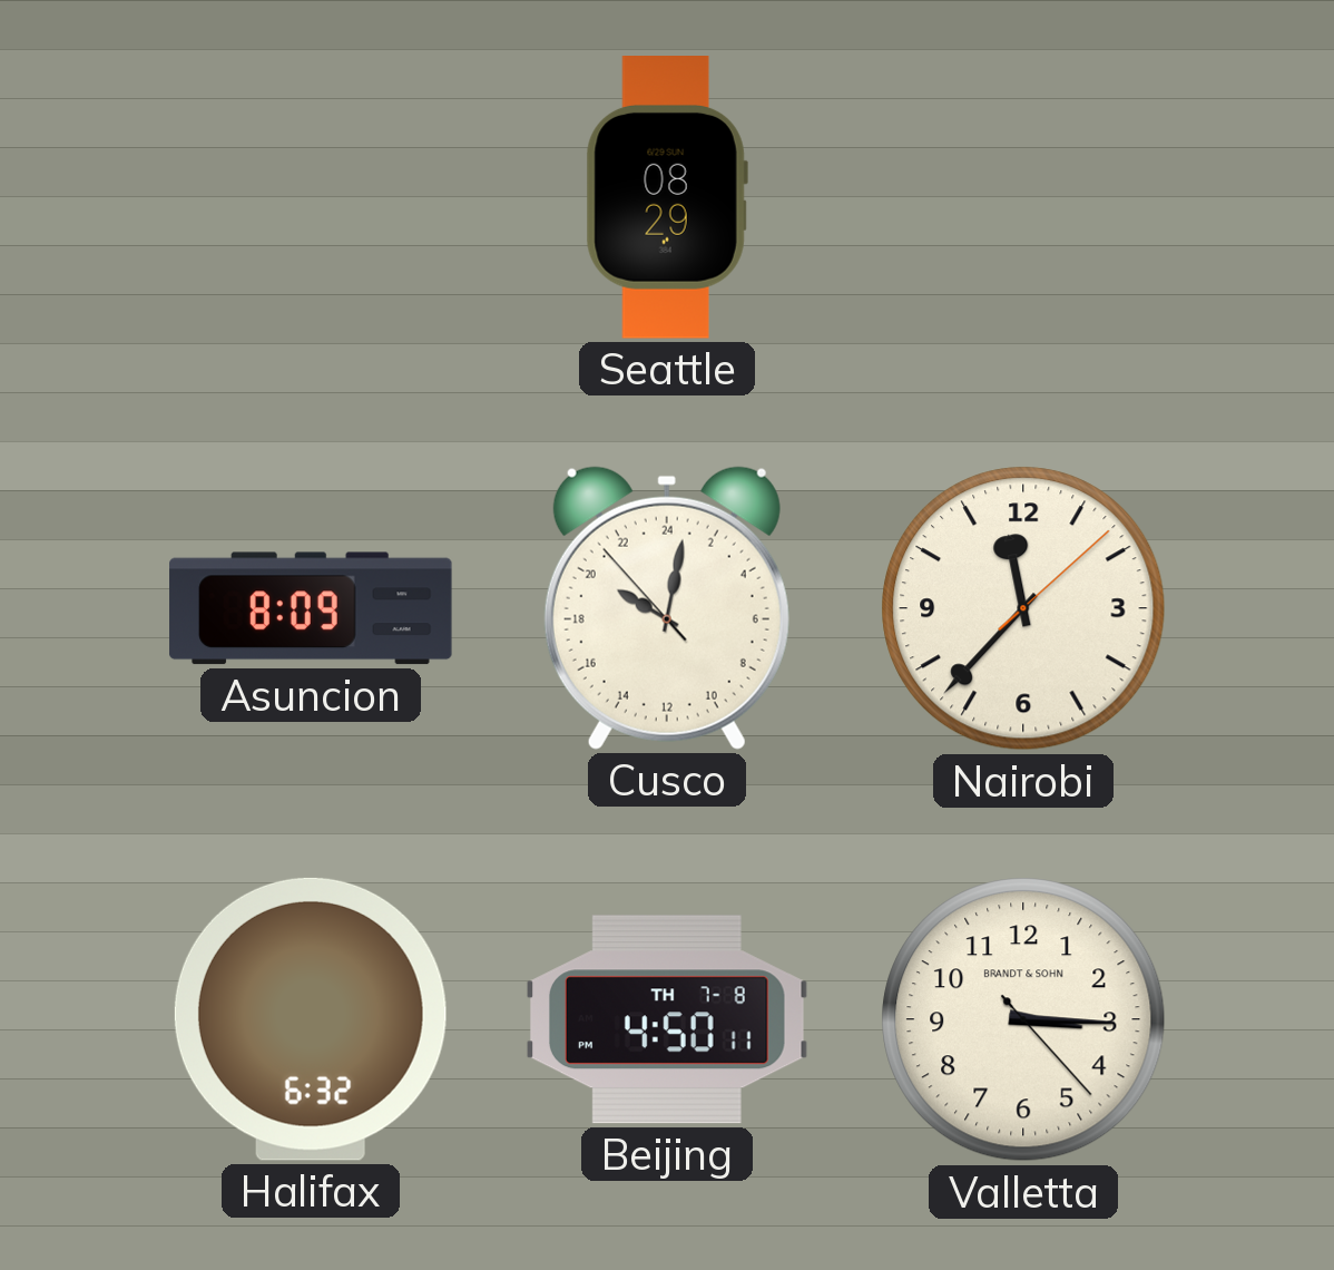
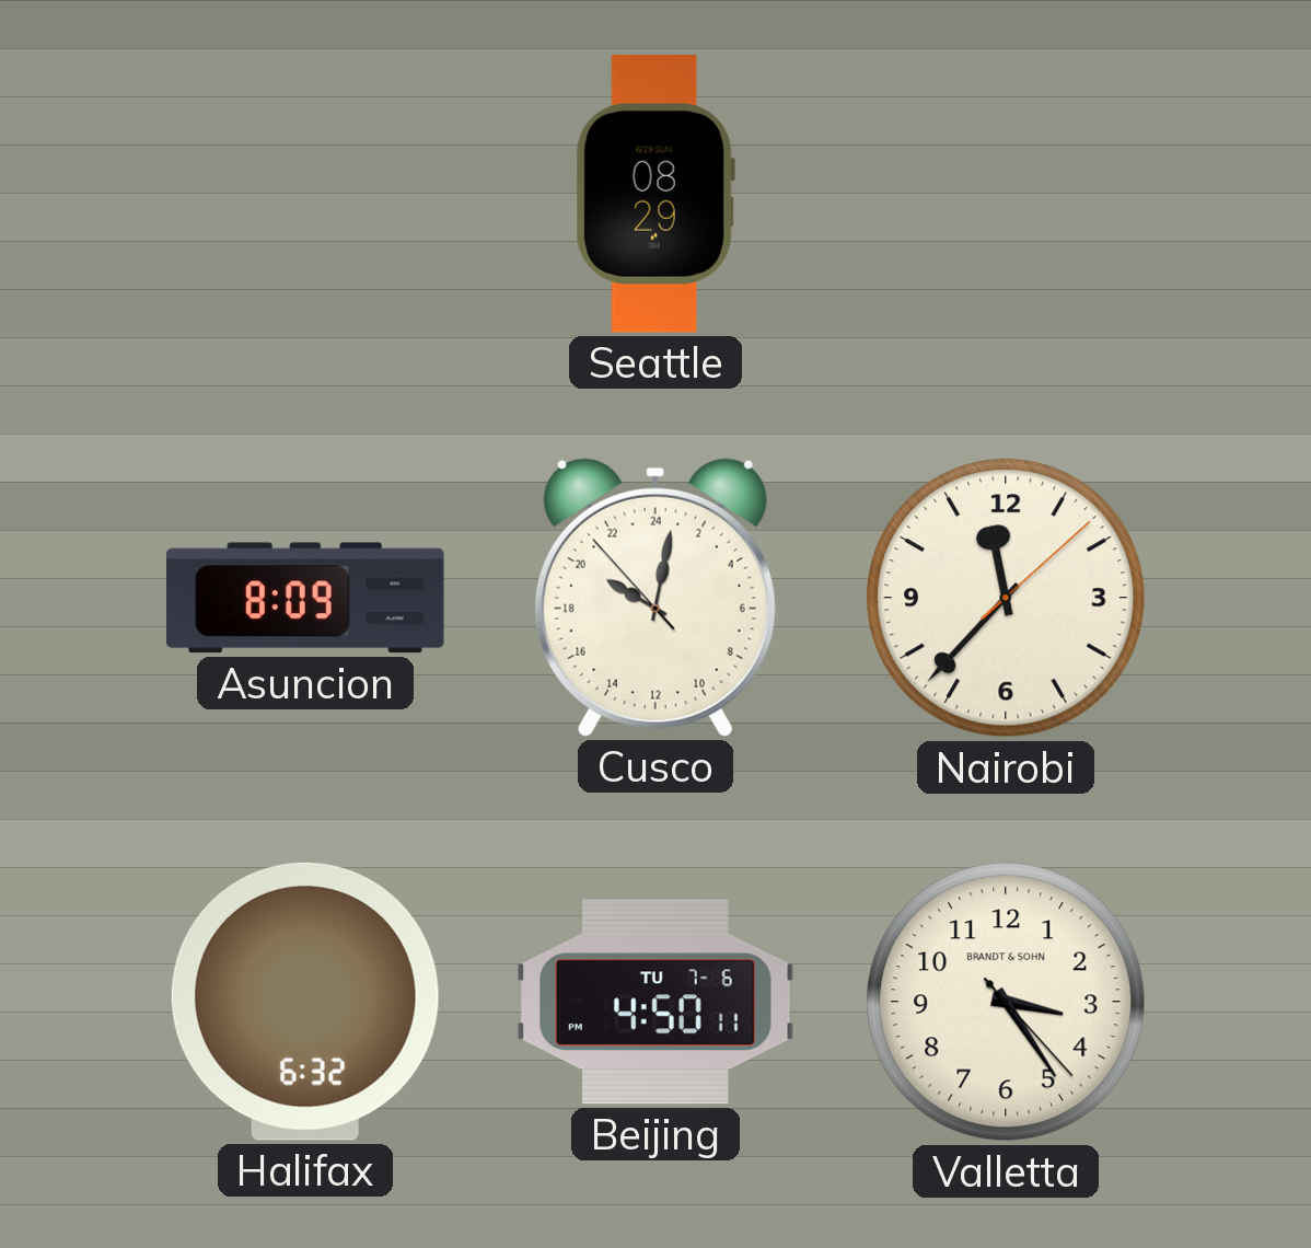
Beijing date: TH 7-8 -> TU 7-6
Valletta: 3:15 -> 3:24
